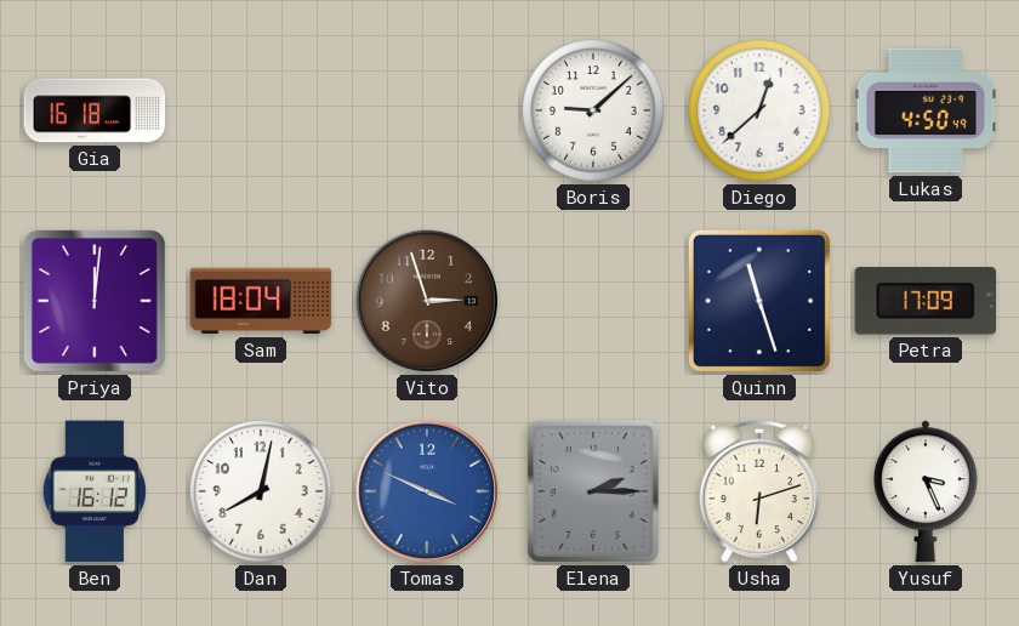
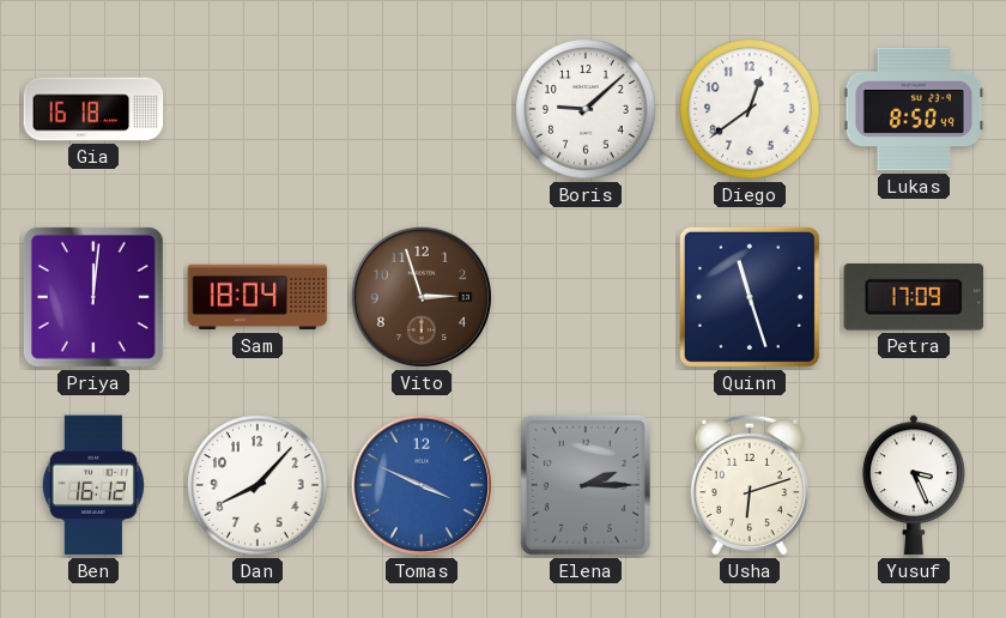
Diego: 12:38 -> 12:39
Lukas: 4:50 -> 8:50
Dan: 8:02 -> 8:07
